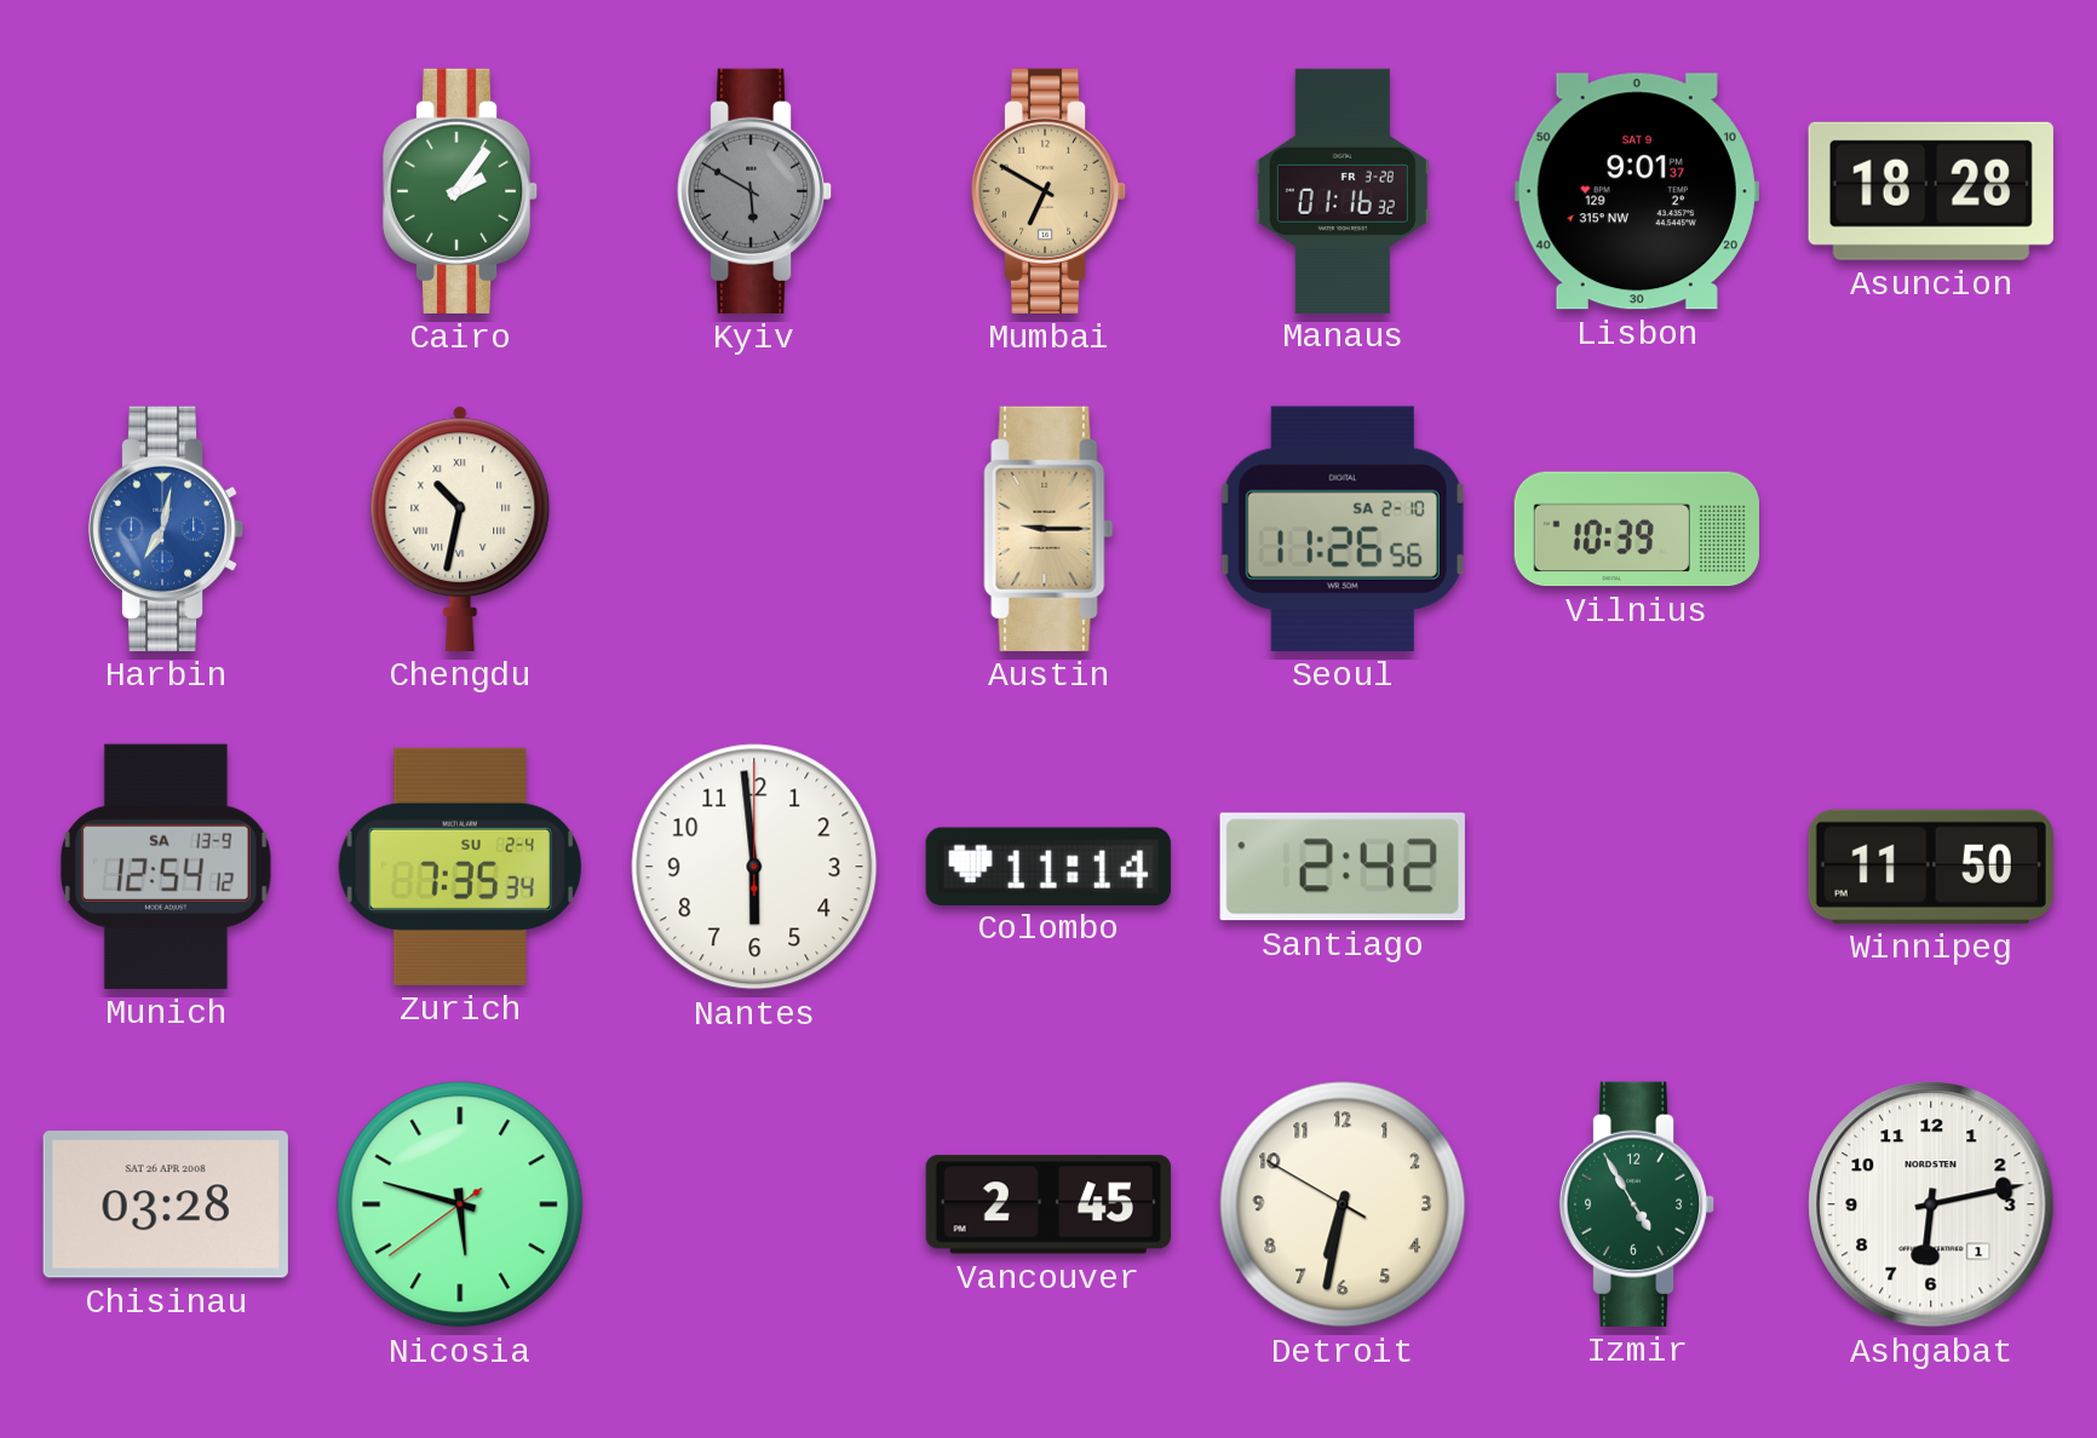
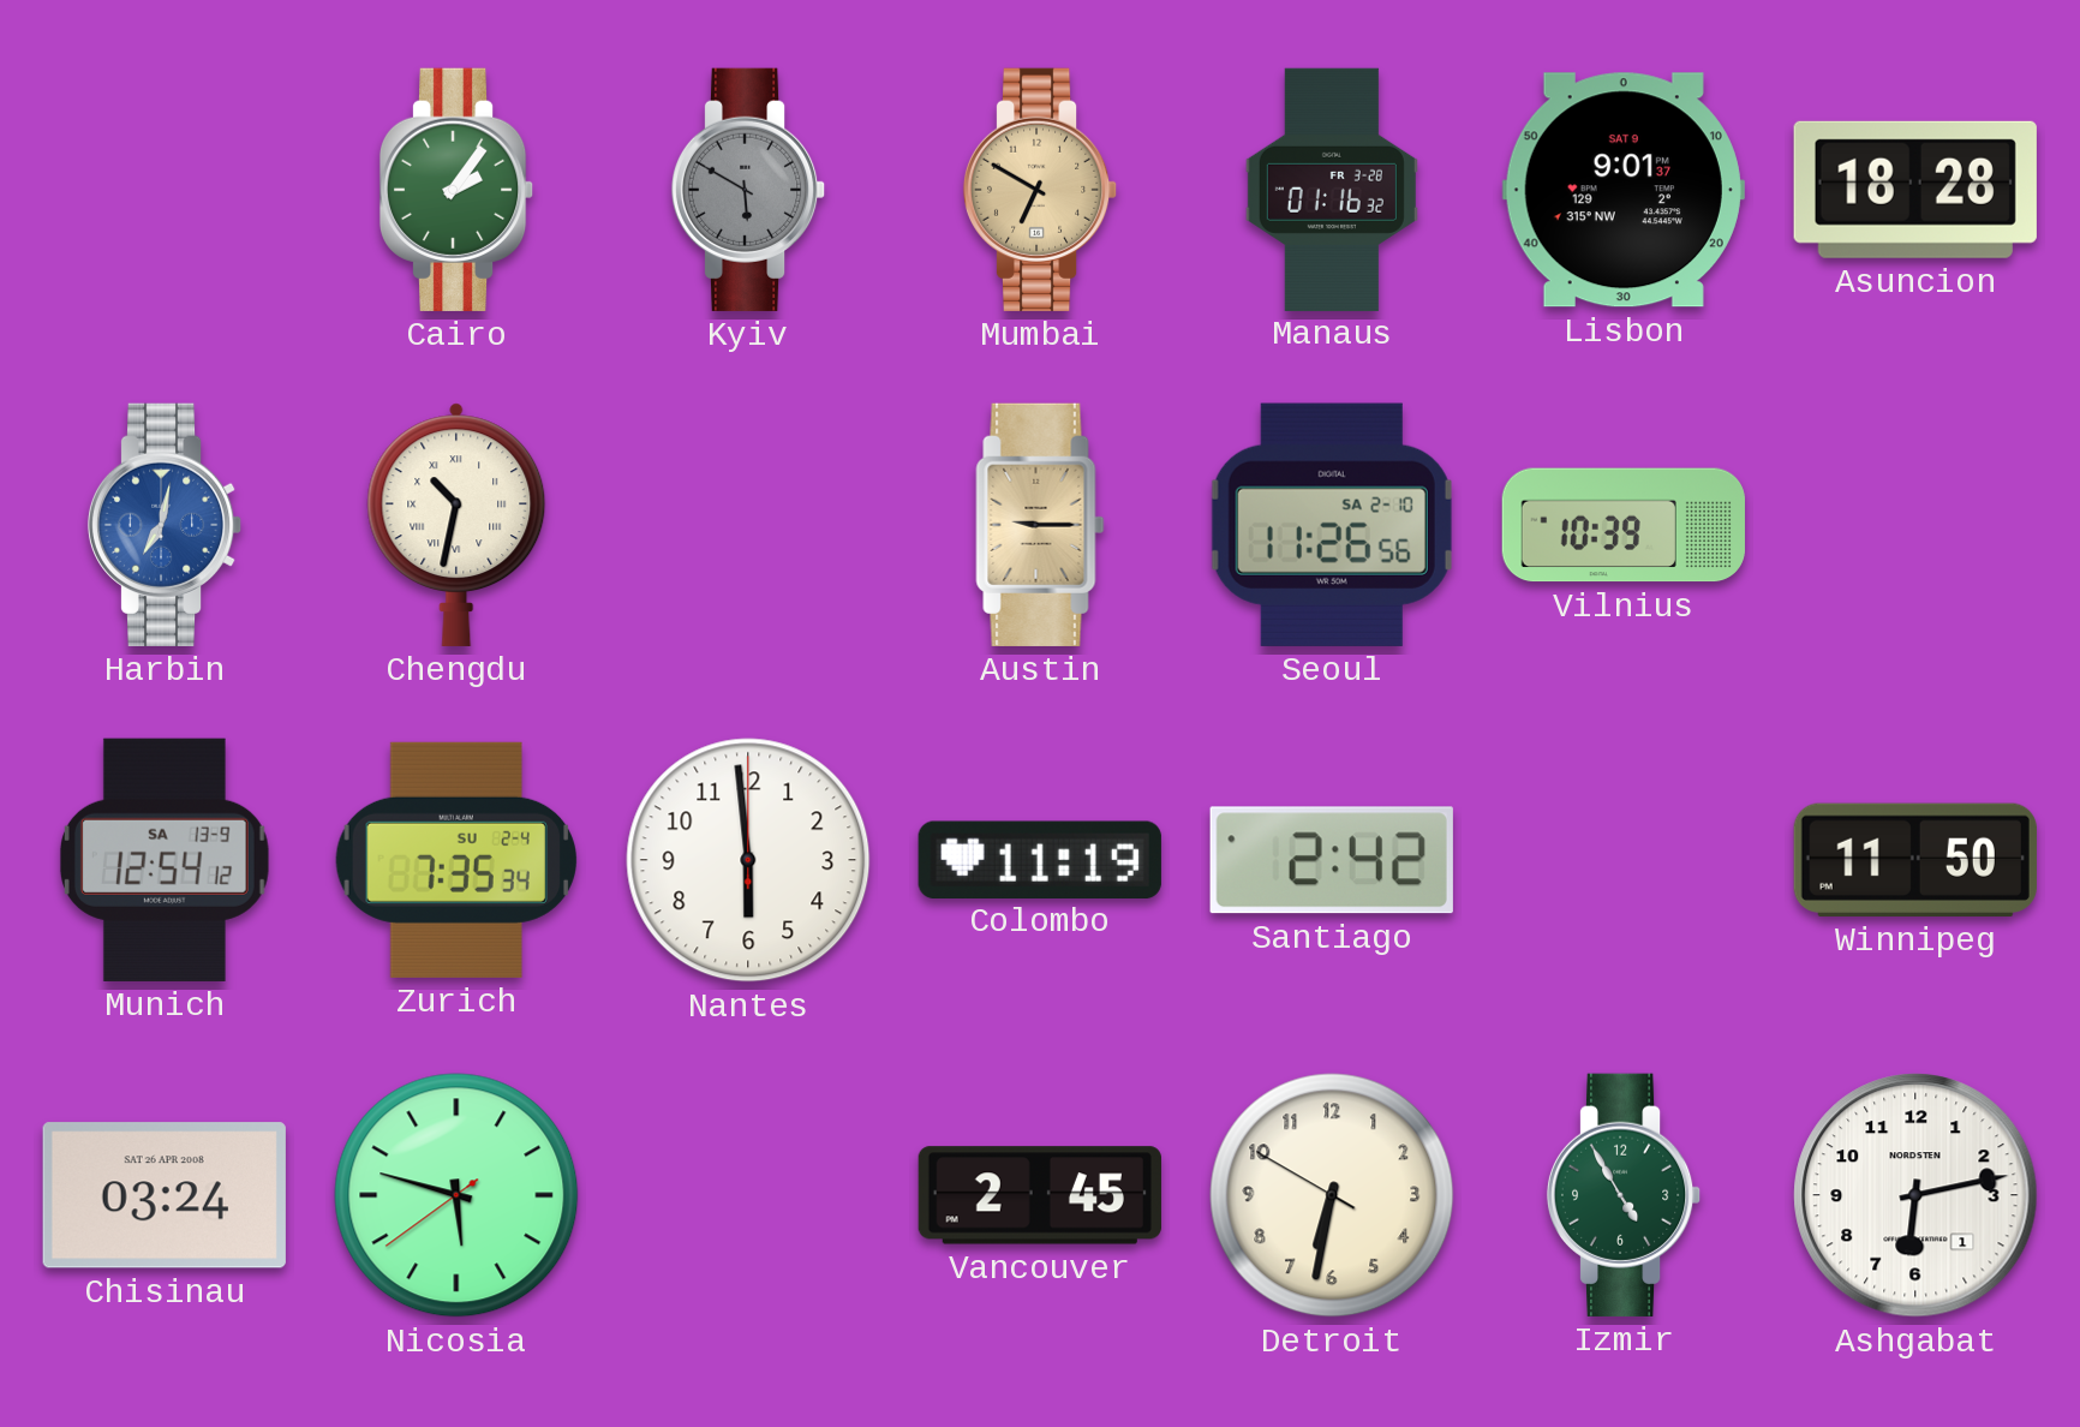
Colombo: 11:14 -> 11:19
Chisinau: 03:28 -> 03:24
